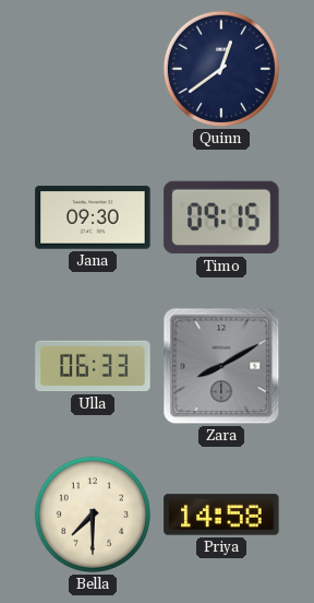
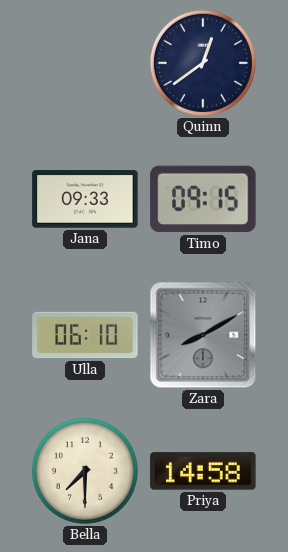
Jana: 09:30 -> 09:33
Ulla: 06:33 -> 06:10
